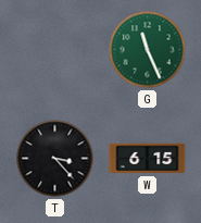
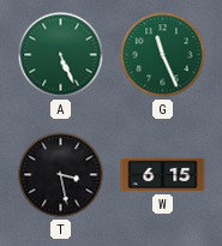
A: none -> 5:26
T: 3:23 -> 3:28
